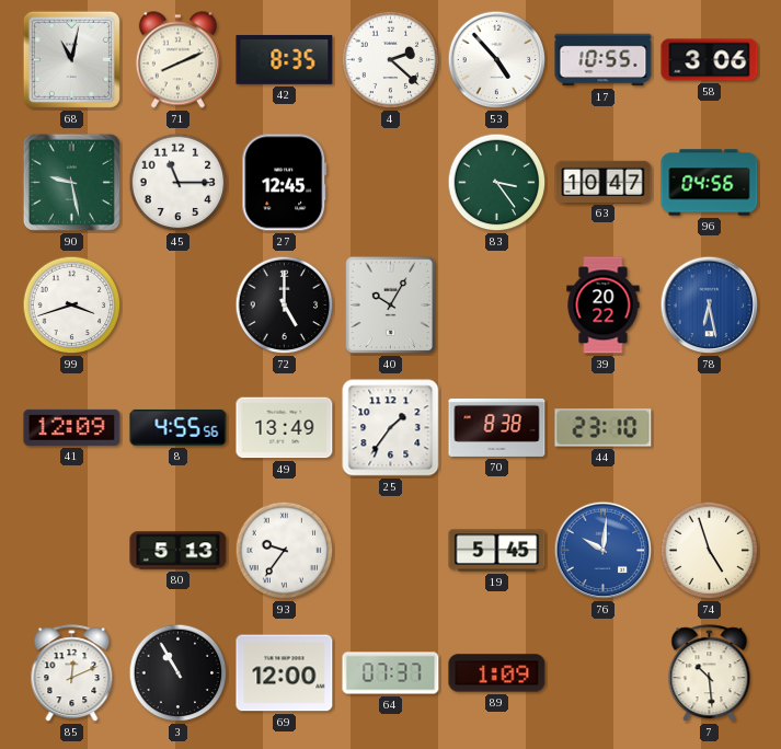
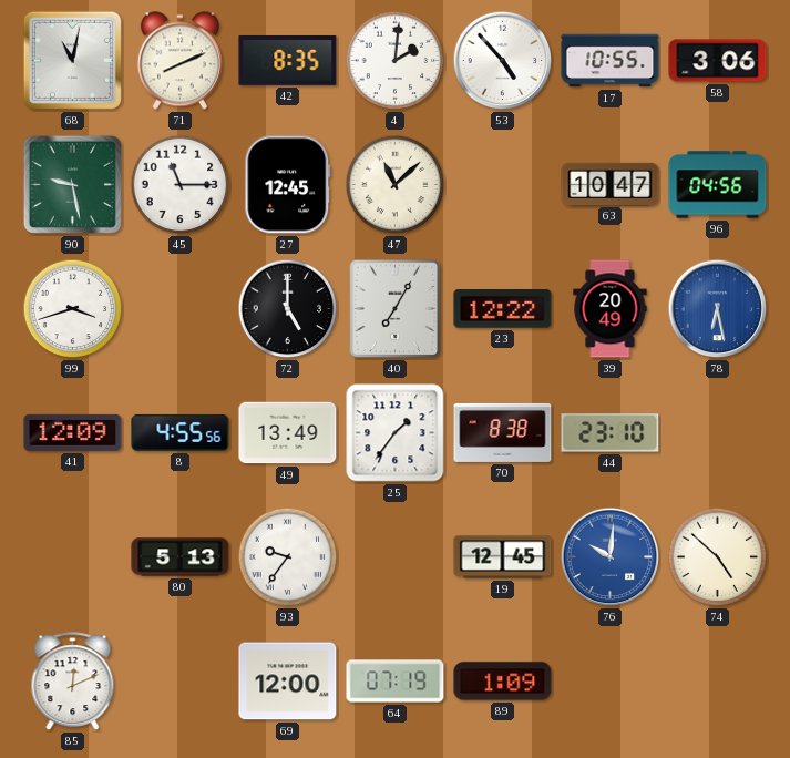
4: 2:22 -> 2:01
47: none -> 11:08
83: 3:24 -> none
40: 10:05 -> 7:05
23: none -> 12:22
39: 20:22 -> 20:49
19: 5:45 -> 12:45
74: 4:57 -> 4:52
3: 10:55 -> none
64: 07:37 -> 07:19
7: 10:29 -> none
